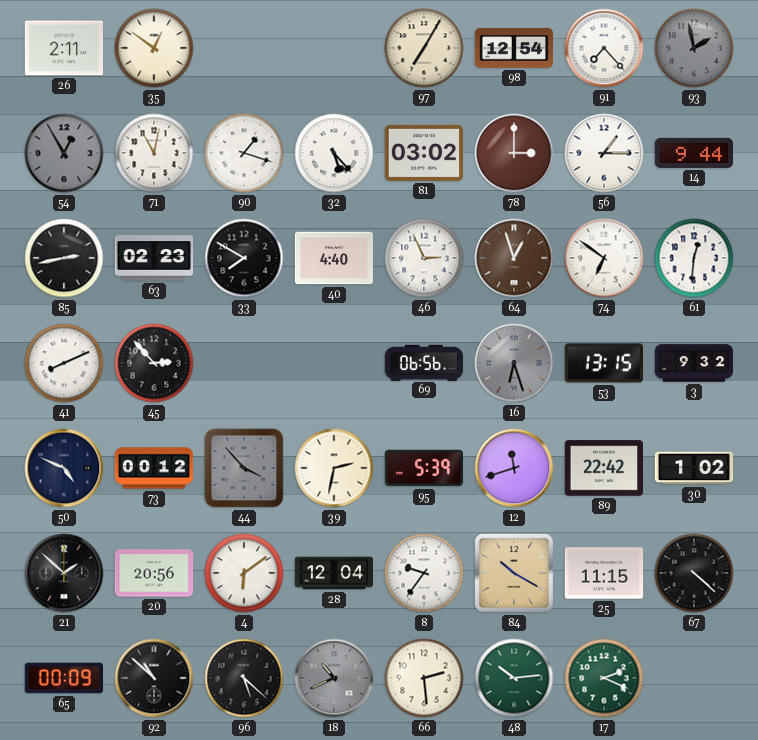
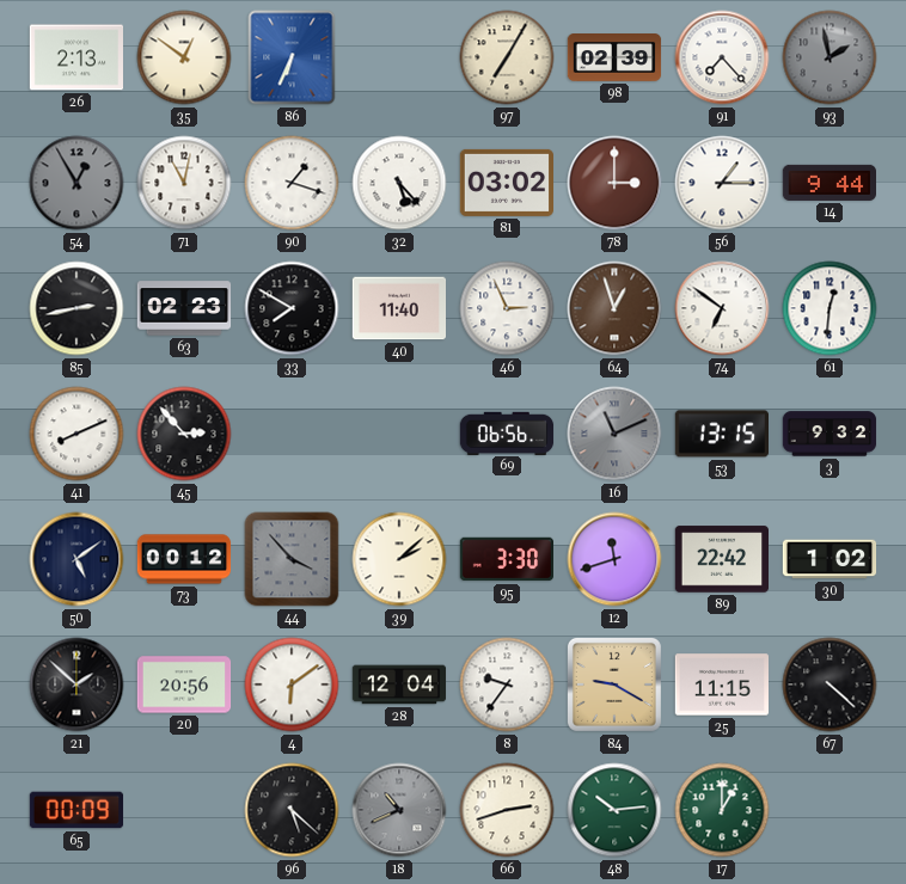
26: 2:11 -> 2:13
86: none -> 6:34
98: 12:54 -> 02:39
40: 4:40 -> 11:40
16: 6:27 -> 11:11
50: 4:49 -> 5:09
39: 2:32 -> 2:08
95: 5:39 -> 3:30
84: 10:20 -> 9:20
92: 10:52 -> none
66: 2:29 -> 2:42
17: 2:19 -> 1:00
